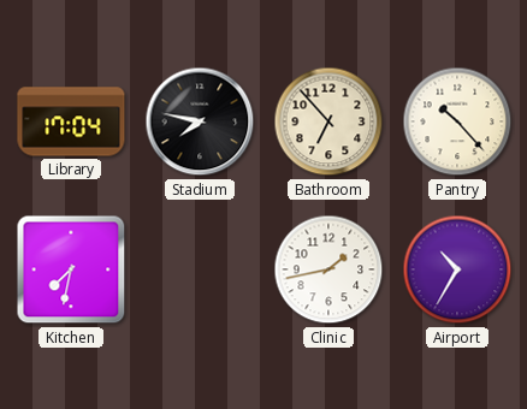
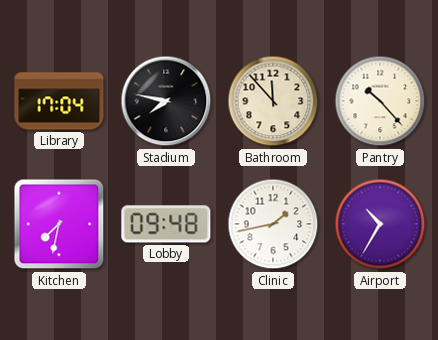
Bathroom: 6:53 -> 11:53
Lobby: none -> 09:48
